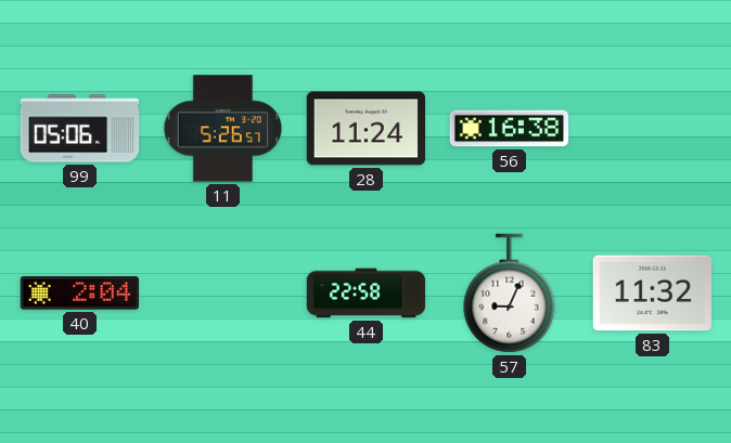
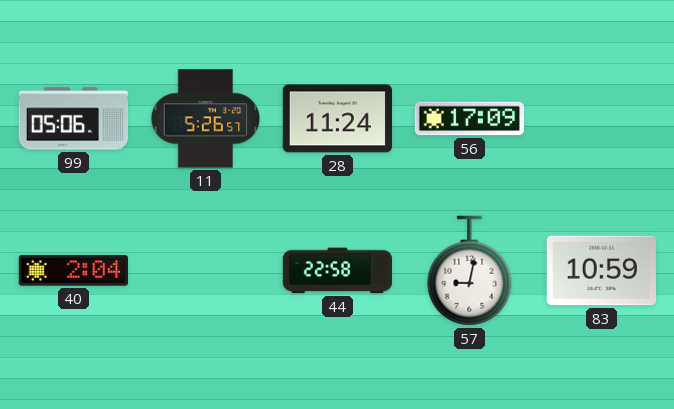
56: 16:38 -> 17:09
57: 9:04 -> 9:02
83: 11:32 -> 10:59
